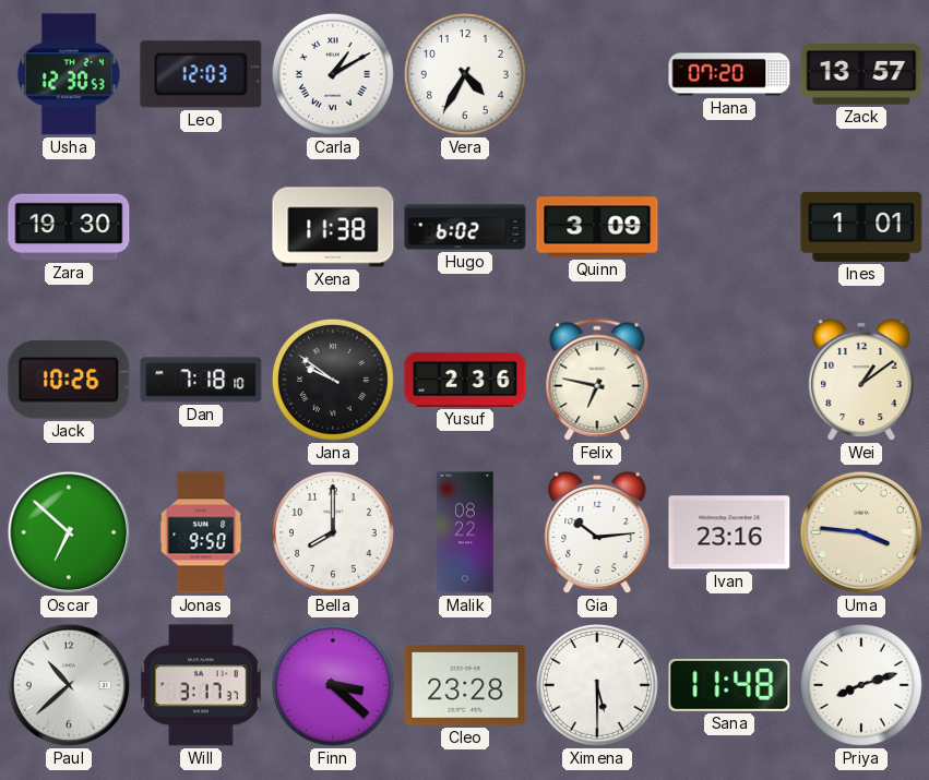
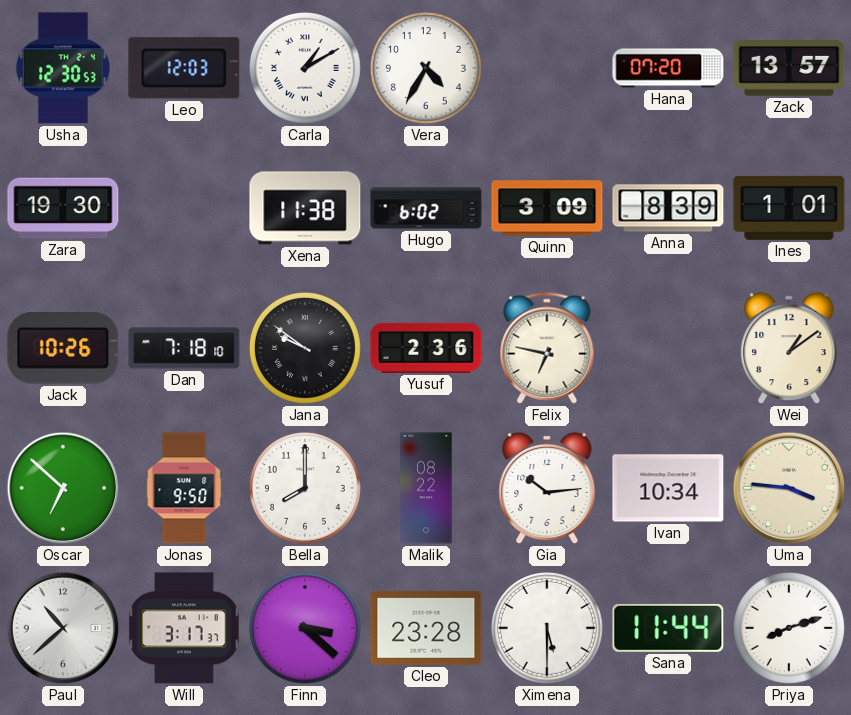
Anna: none -> 8:39
Ivan: 23:16 -> 10:34
Sana: 11:48 -> 11:44
